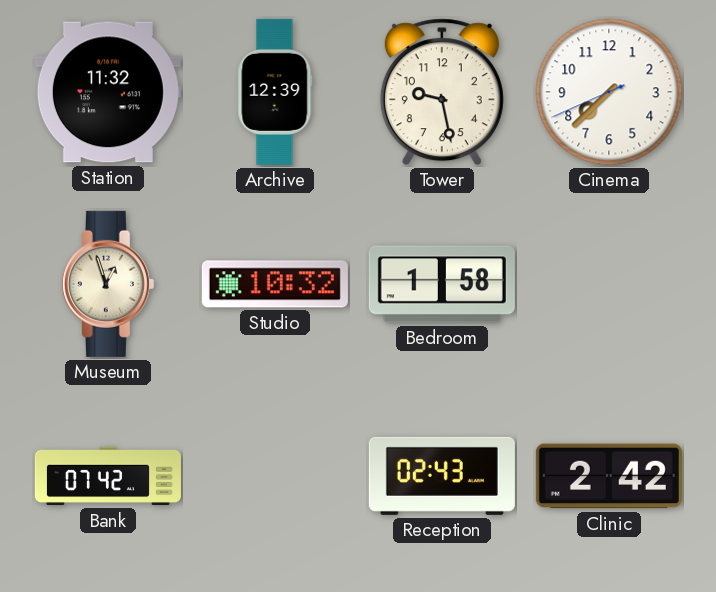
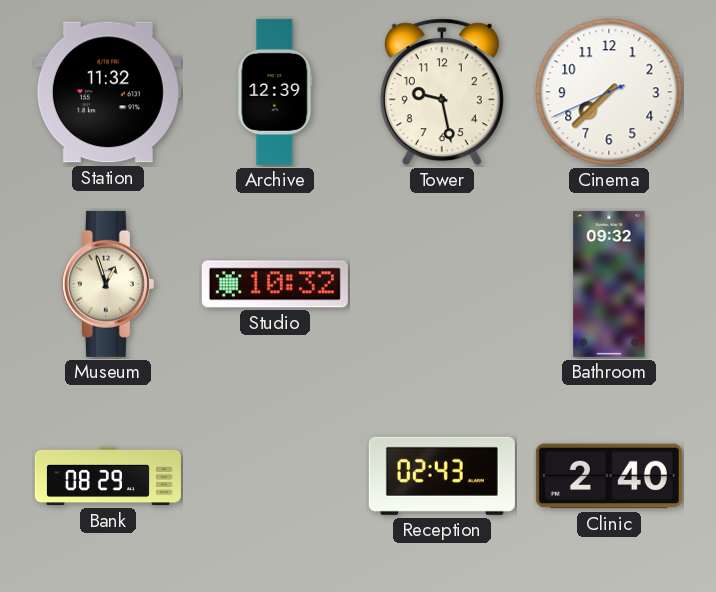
Bedroom: 1:58 -> none
Bathroom: none -> 09:32
Bank: 07:42 -> 08:29
Clinic: 2:42 -> 2:40
